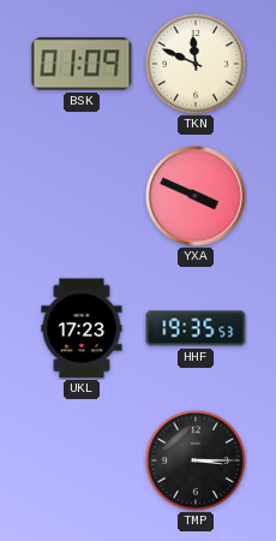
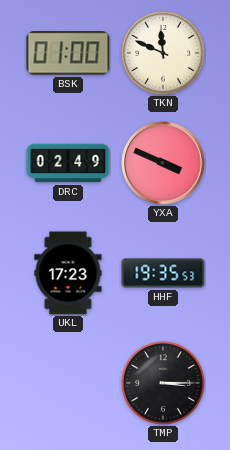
BSK: 01:09 -> 01:00
DRC: none -> 02:49
